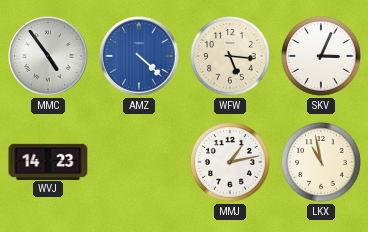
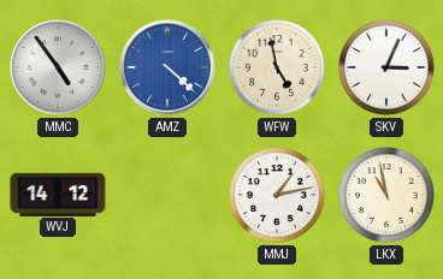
WFW: 5:16 -> 4:58
WVJ: 14:23 -> 14:12
